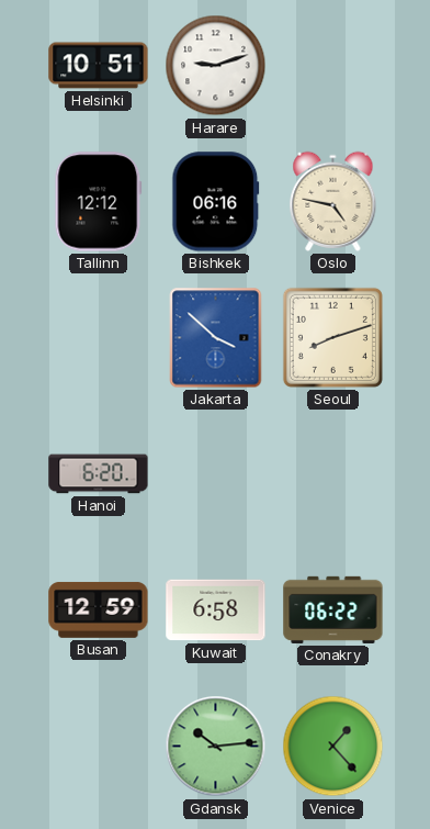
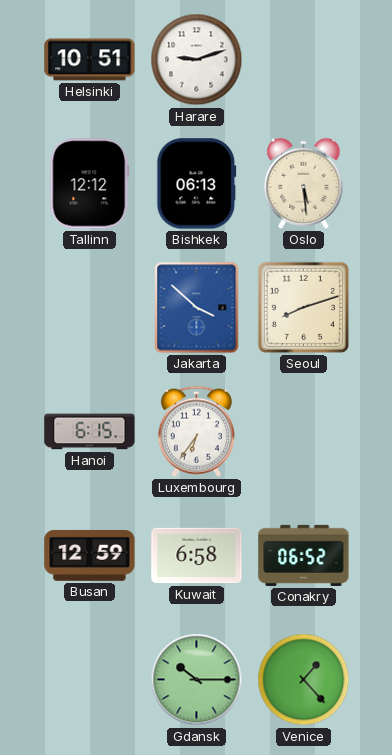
Bishkek: 06:16 -> 06:13
Oslo: 4:47 -> 5:29
Hanoi: 6:20 -> 6:15
Luxembourg: none -> 6:36
Conakry: 06:22 -> 06:52
Gdansk: 10:14 -> 10:15
